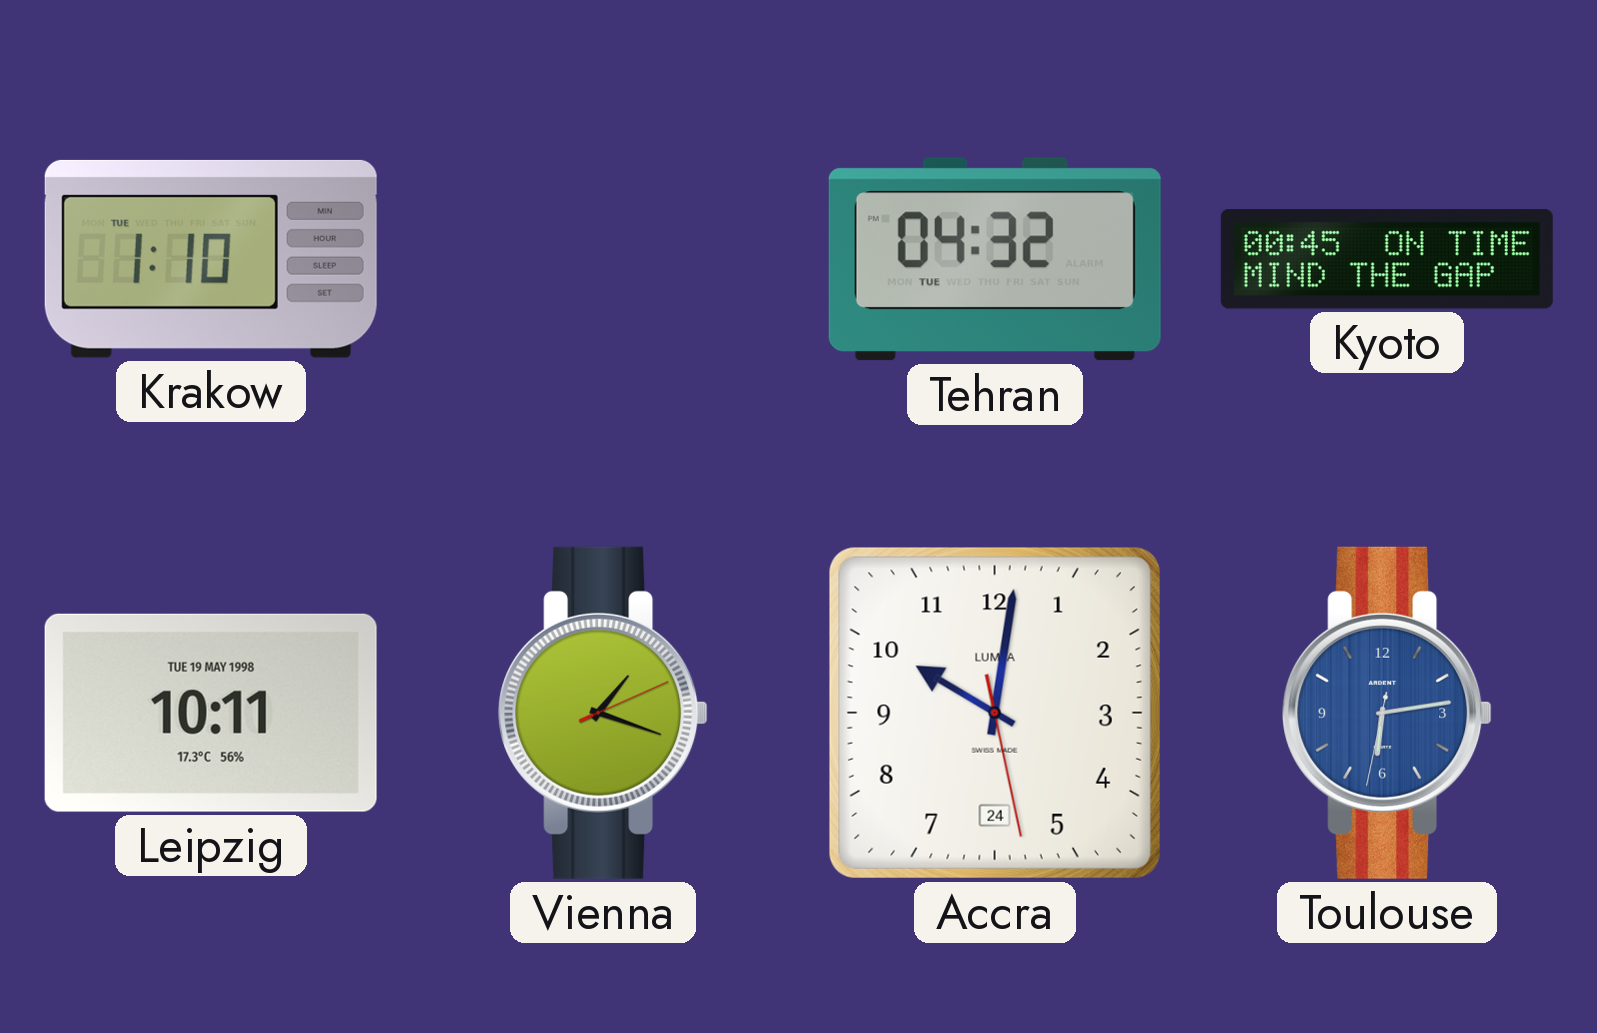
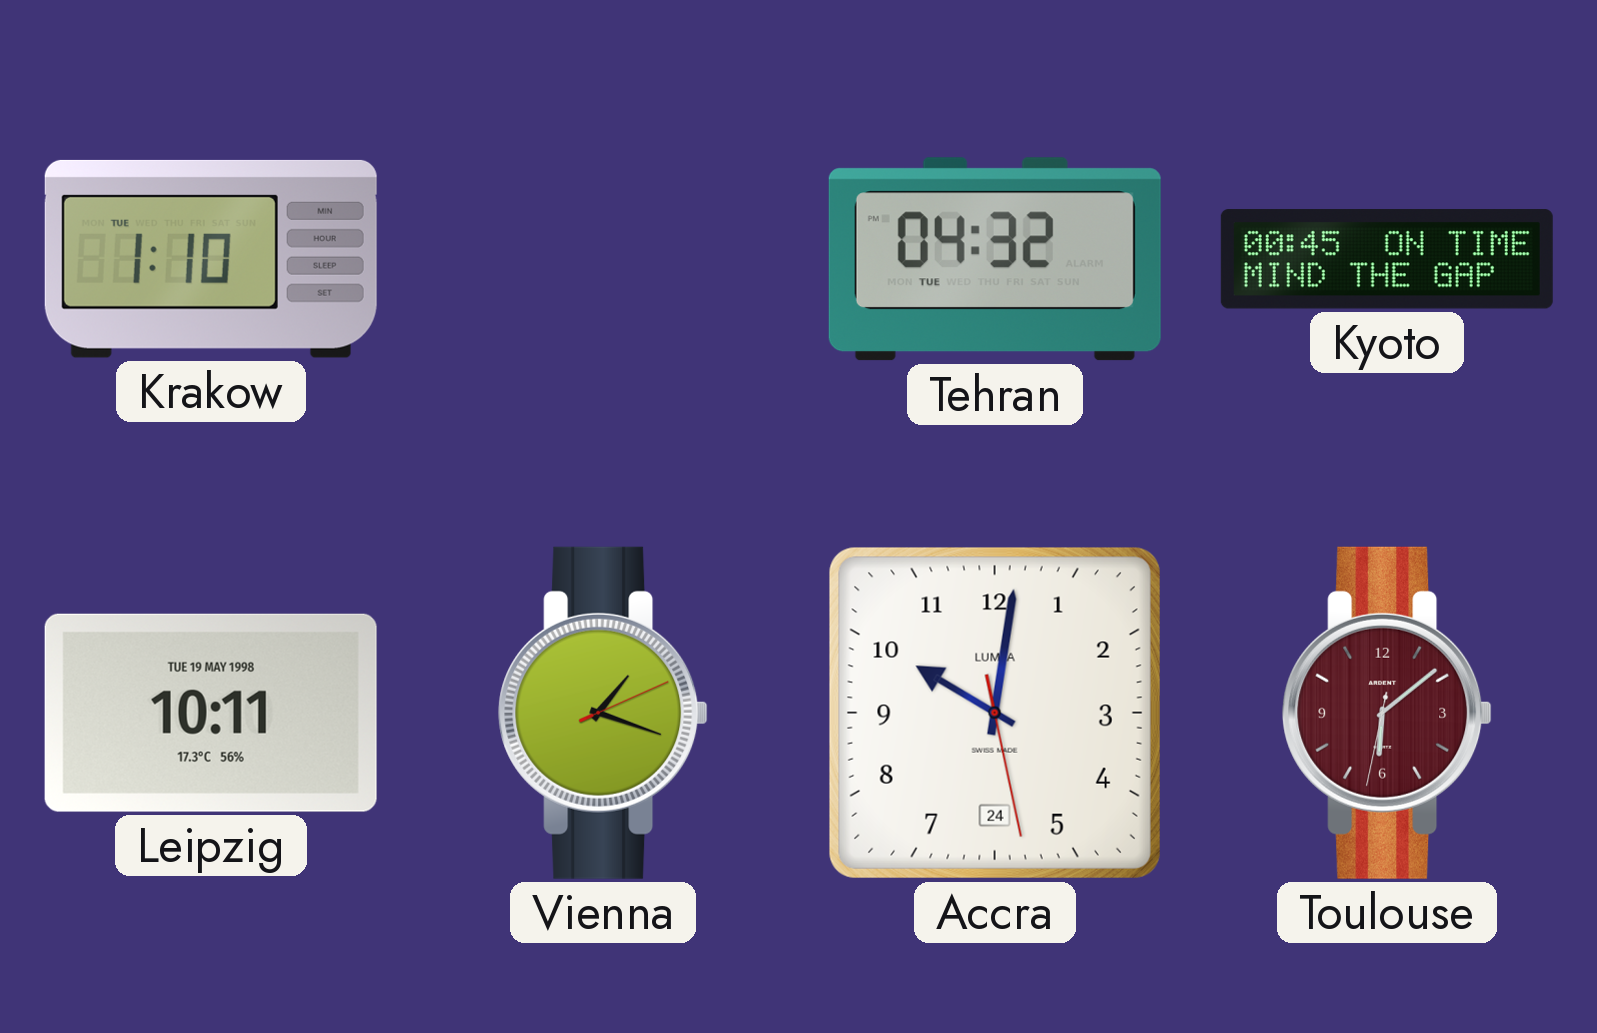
Toulouse: 6:13 -> 6:08
Toulouse dial: blue -> burgundy
